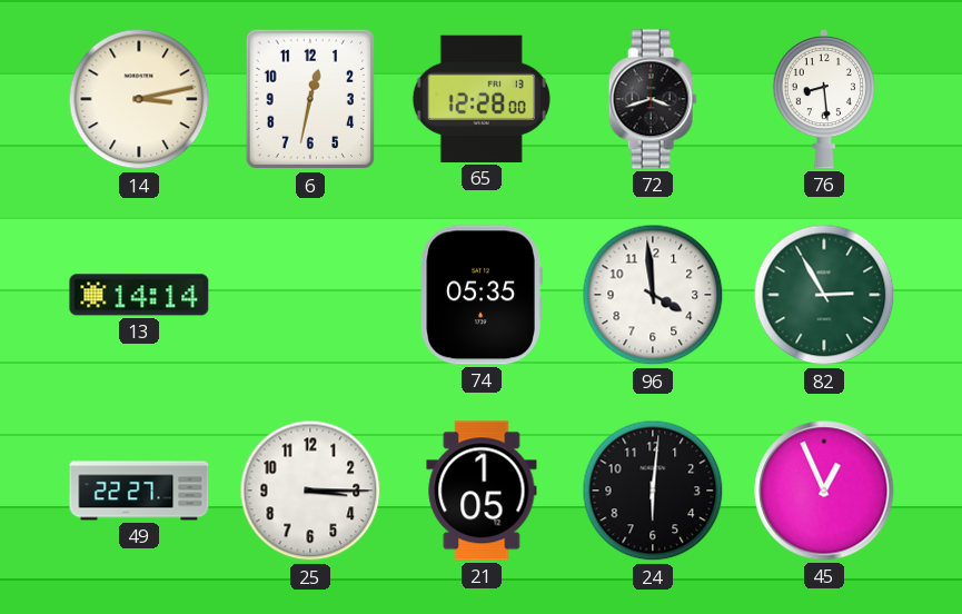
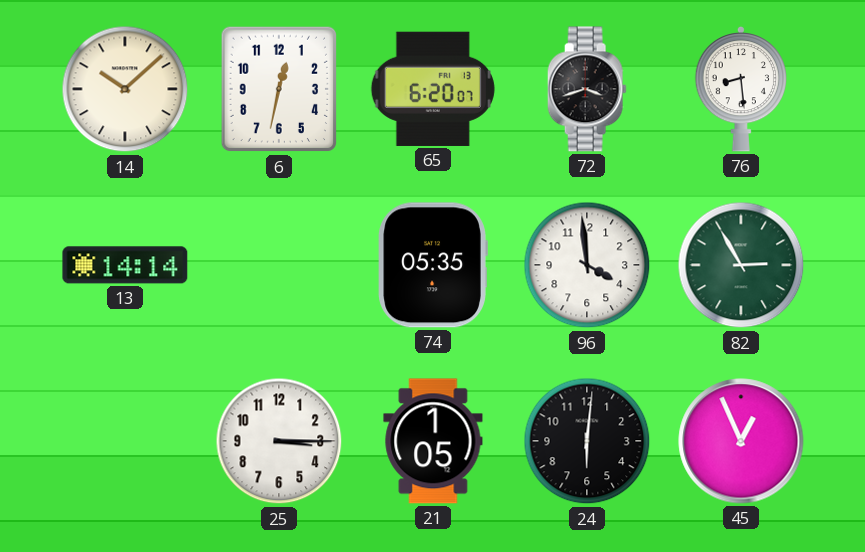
14: 3:13 -> 10:08
65: 12:28 -> 6:20
49: 22:27 -> none
